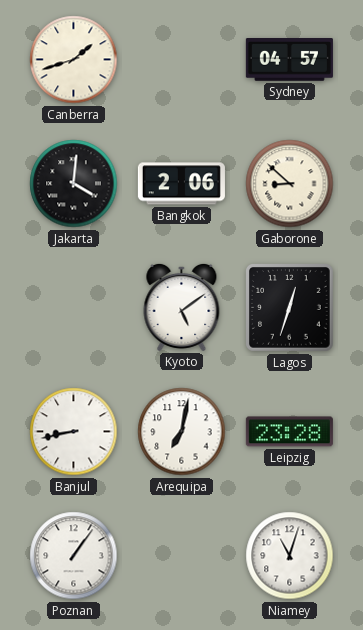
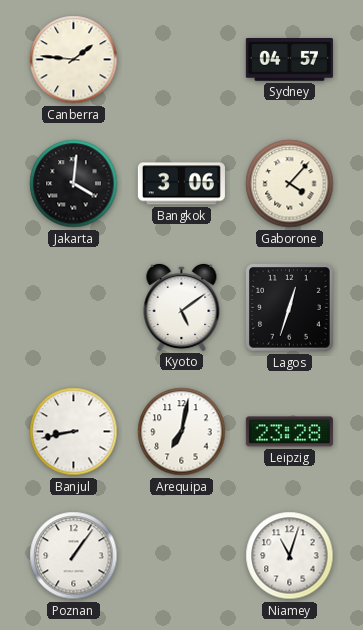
Canberra: 1:42 -> 1:46
Bangkok: 2:06 -> 3:06
Gaborone: 8:52 -> 4:07
